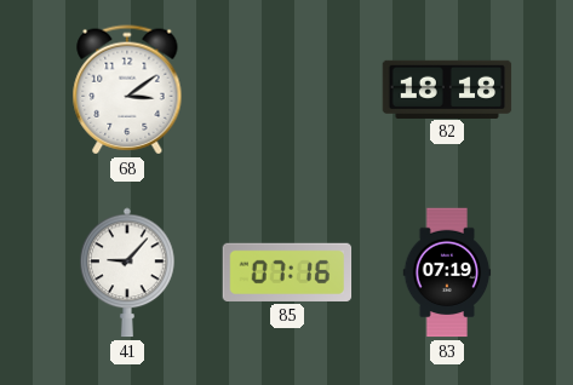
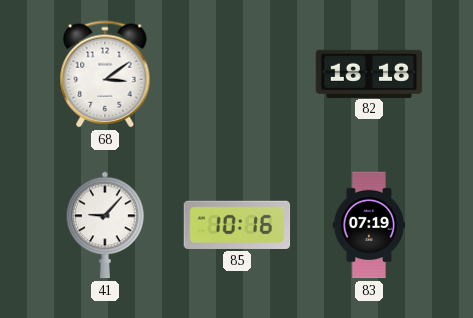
85: 07:16 -> 10:16
